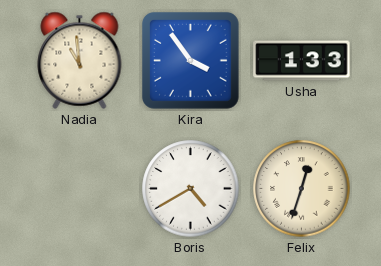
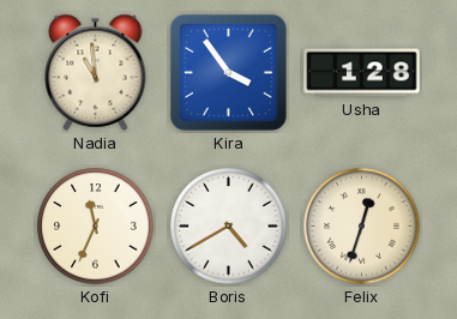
Usha: 1:33 -> 1:28
Kofi: none -> 11:34
